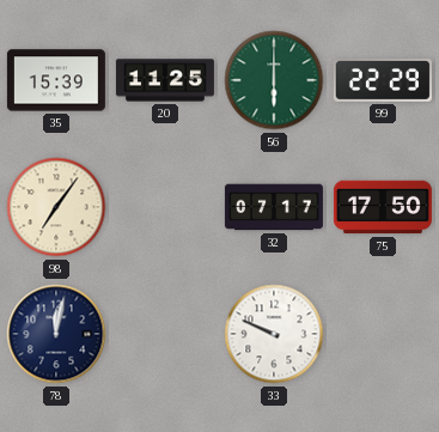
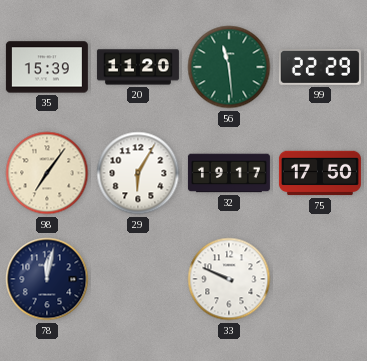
20: 11:25 -> 11:20
56: 6:00 -> 11:29
29: none -> 6:05
32: 07:17 -> 19:17
